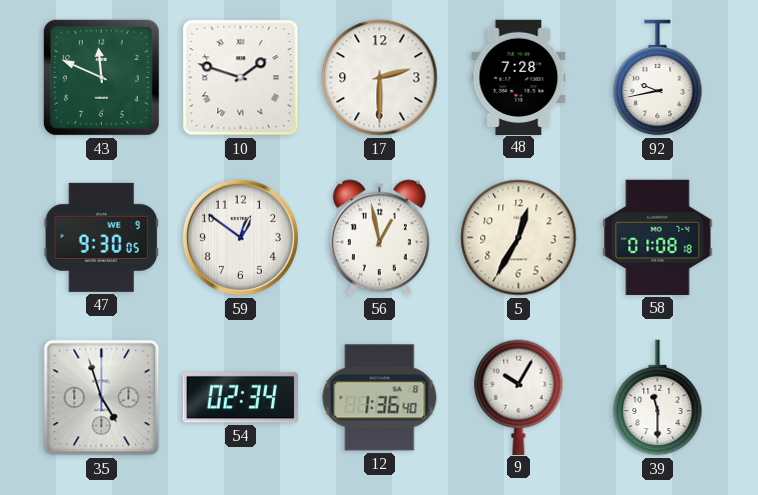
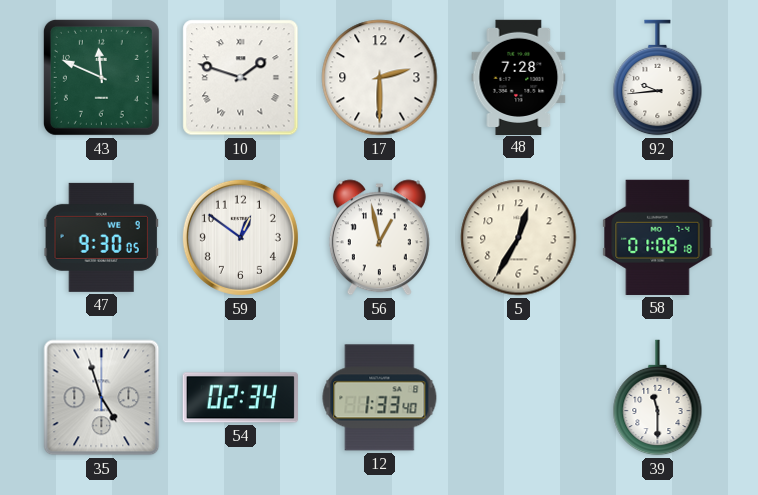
92: 9:43 -> 9:44
12: 1:36 -> 1:33
9: 10:05 -> none
